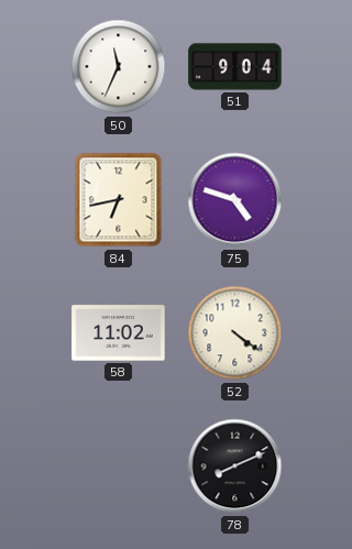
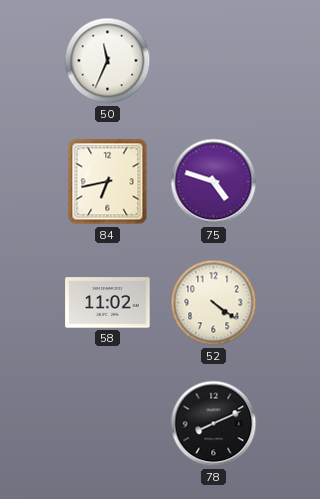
51: 9:04 -> none
